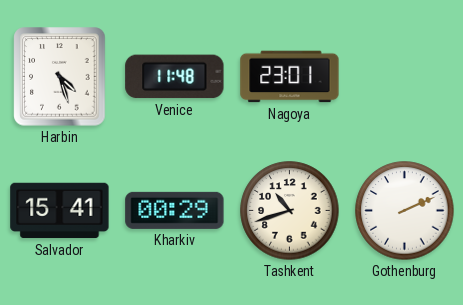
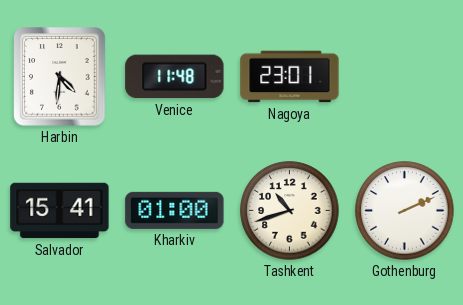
Harbin: 4:27 -> 4:31
Kharkiv: 00:29 -> 01:00
